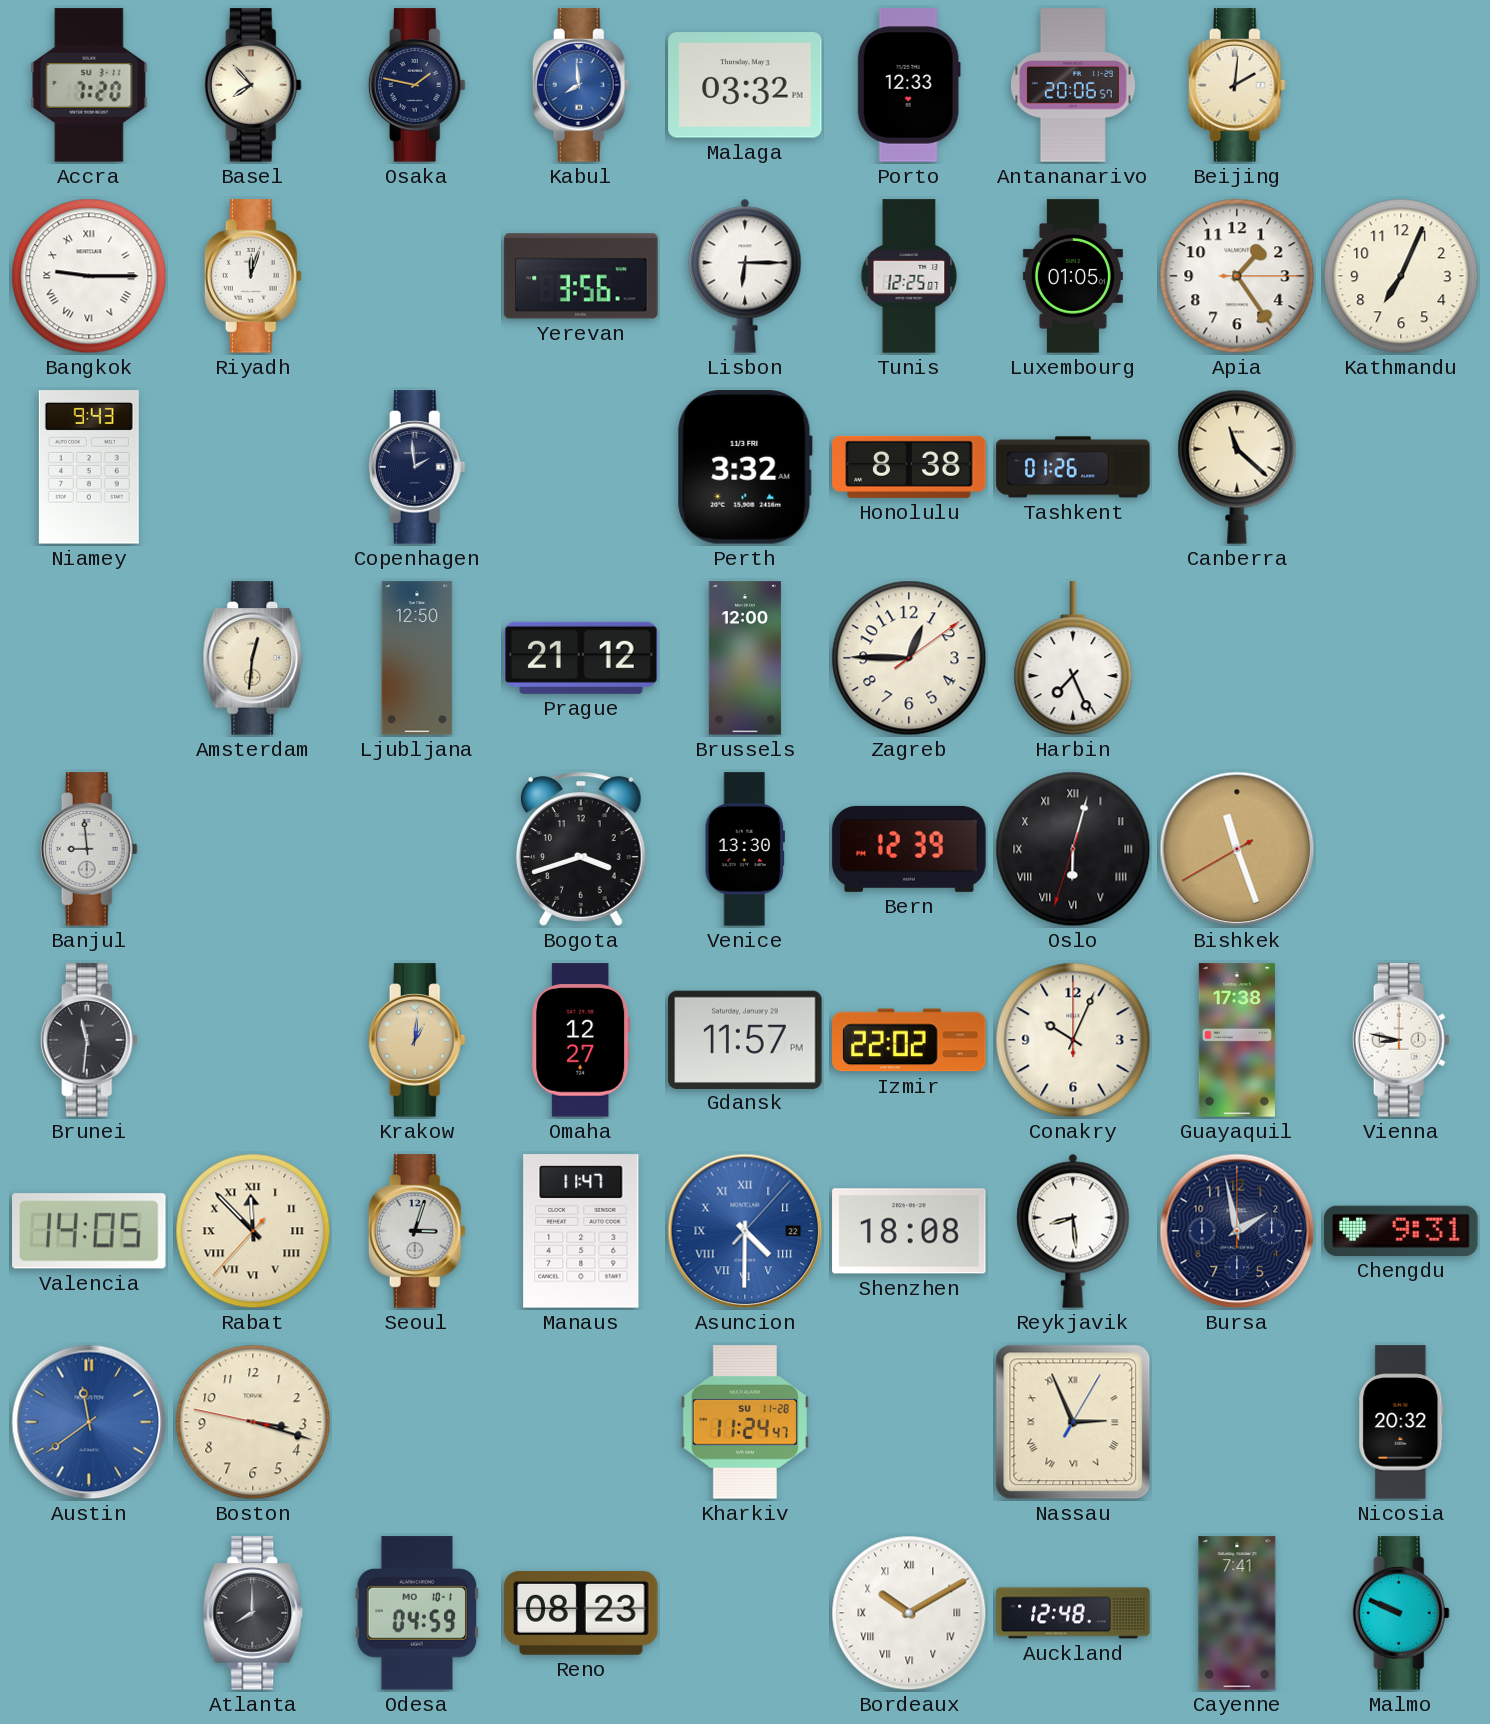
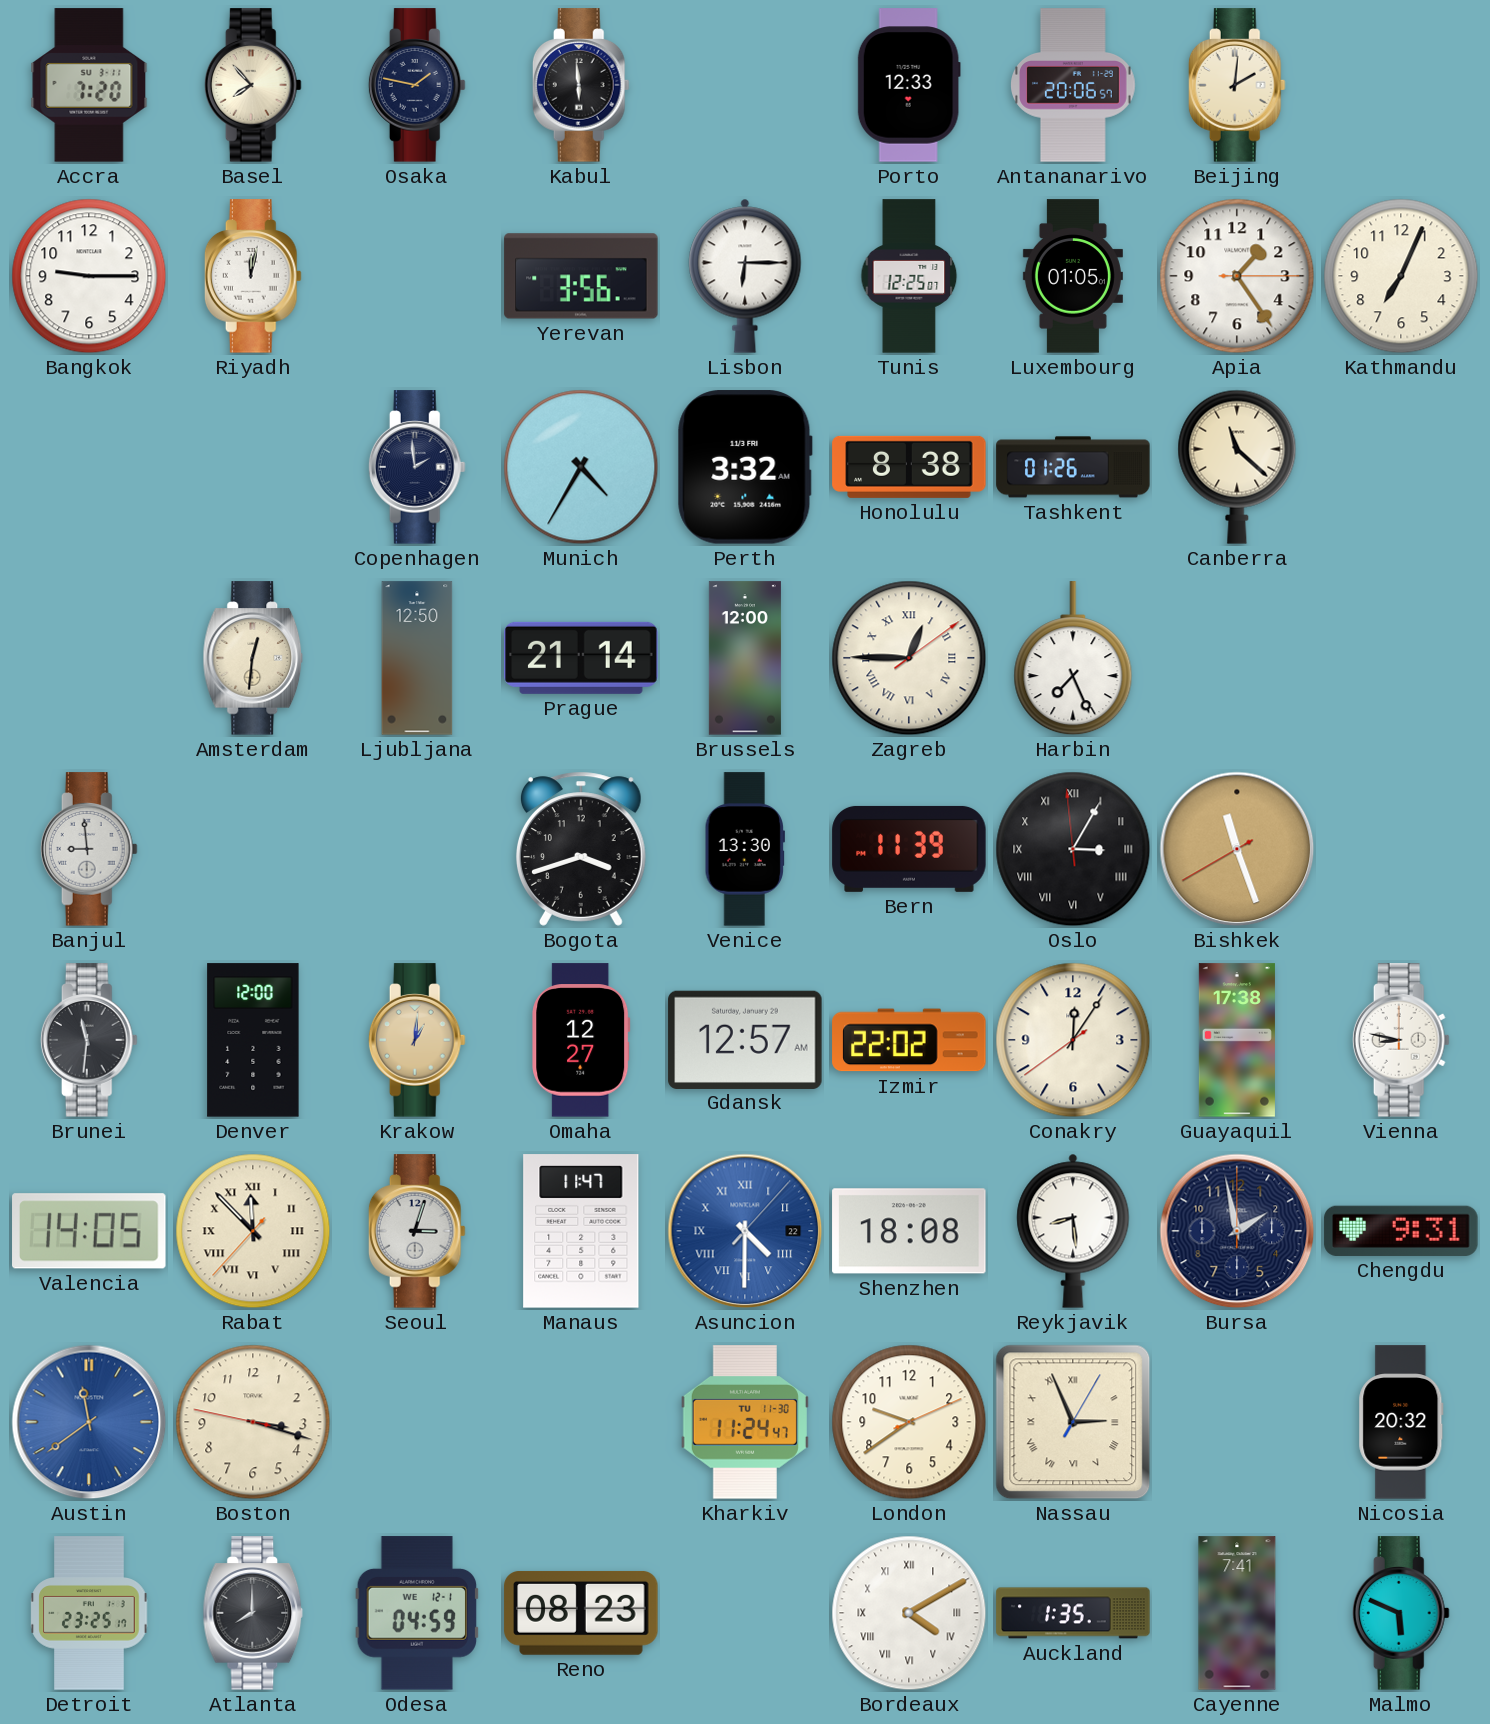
Kabul: 7:59 -> 5:59
Kabul dial: blue -> black
Malaga: 03:32 -> none
Bangkok numerals: Roman -> Arabic
Riyadh: 12:03 -> 12:02
Niamey: 9:43 -> none
Munich: none -> 4:35
Prague: 21:12 -> 21:14
Zagreb numerals: Arabic -> Roman
Bern: 12:39 -> 11:39
Oslo: 6:02 -> 3:04
Denver: none -> 12:00
Gdansk: 11:57 -> 12:57
Conakry: 10:04 -> 12:05
Kharkiv date: SU 11-28 -> TU 11-30
London: none -> 9:39
Detroit: none -> 23:25
Odesa date: MO 10-1 -> WE 12-1
Bordeaux: 10:10 -> 4:10
Auckland: 12:48 -> 1:35
Malmo: 9:49 -> 5:49
